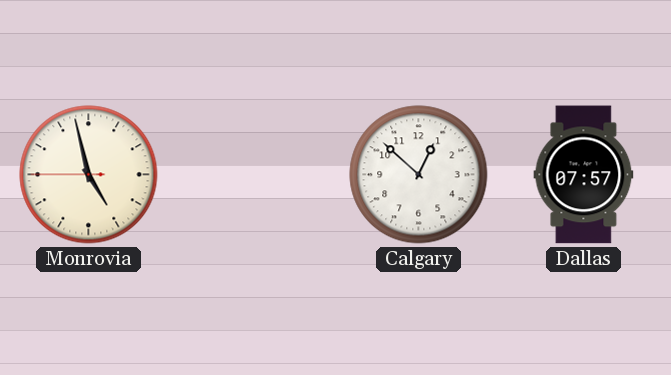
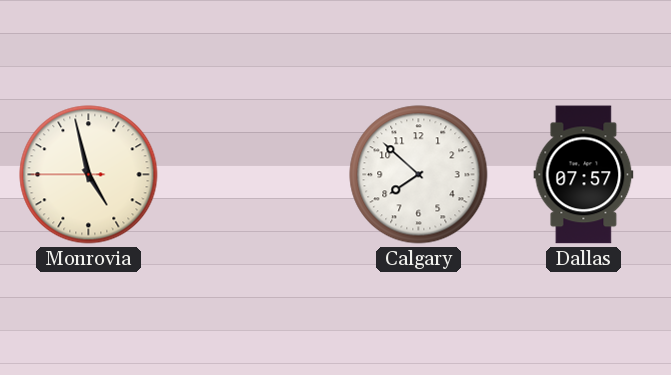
Calgary: 12:52 -> 7:52
